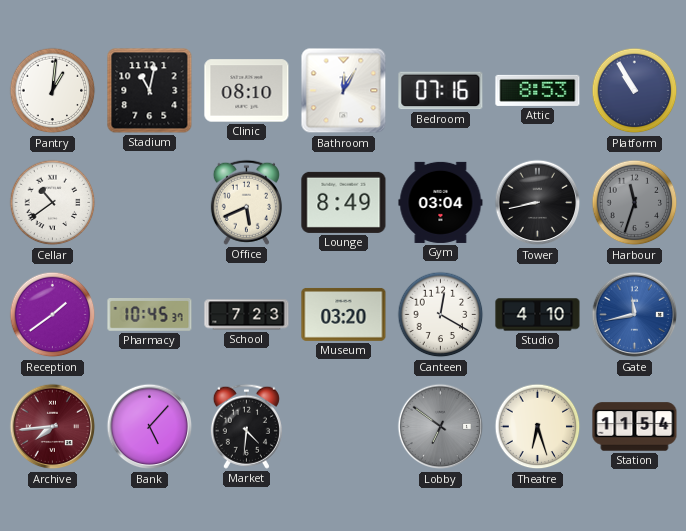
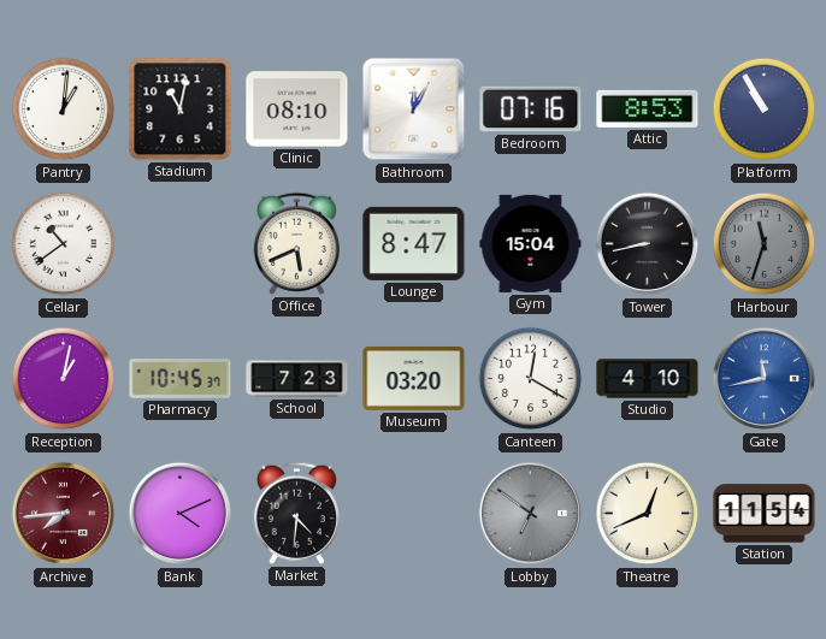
Lounge: 8:49 -> 8:47
Gym: 03:04 -> 15:04
Reception: 1:39 -> 1:02
Bank: 5:07 -> 4:11
Theatre: 6:27 -> 12:41
